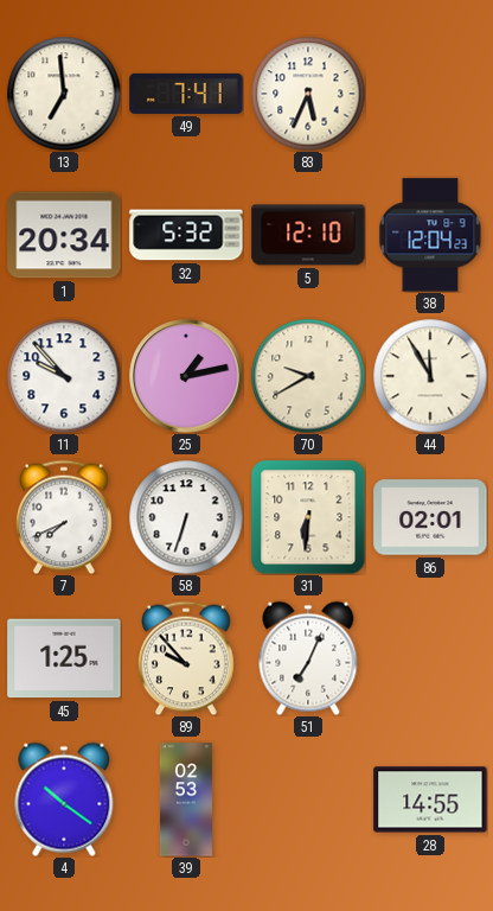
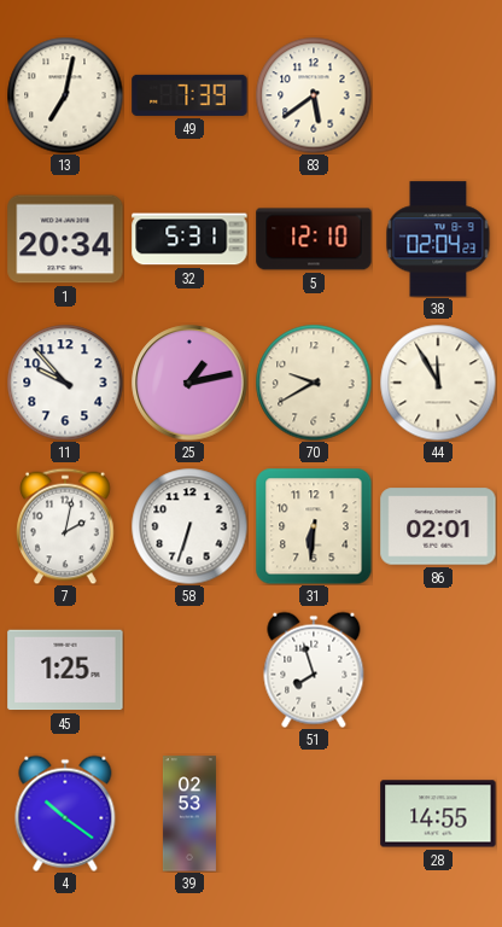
13: 6:59 -> 7:02
49: 7:41 -> 7:39
83: 5:34 -> 5:39
32: 5:32 -> 5:31
38: 12:04 -> 02:04
7: 7:41 -> 2:02
89: 9:53 -> none
51: 7:04 -> 7:57
